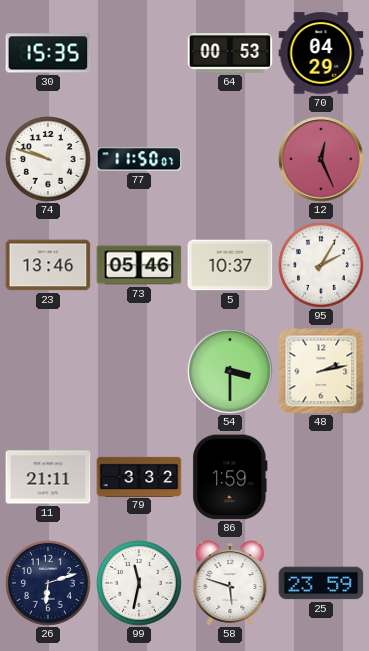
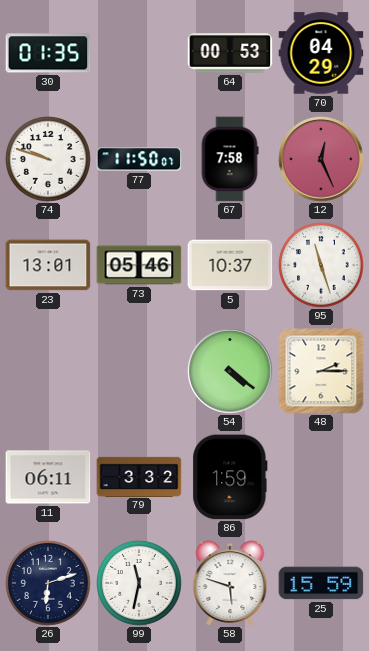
30: 15:35 -> 01:35
67: none -> 7:58
23: 13:46 -> 13:01
95: 2:05 -> 11:27
54: 3:30 -> 4:21
48: 2:13 -> 2:15
11: 21:11 -> 06:11
25: 23:59 -> 15:59
